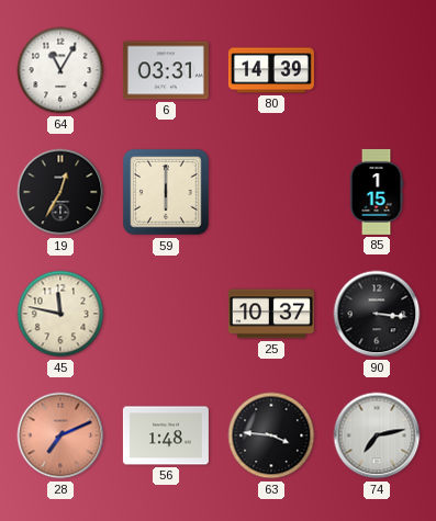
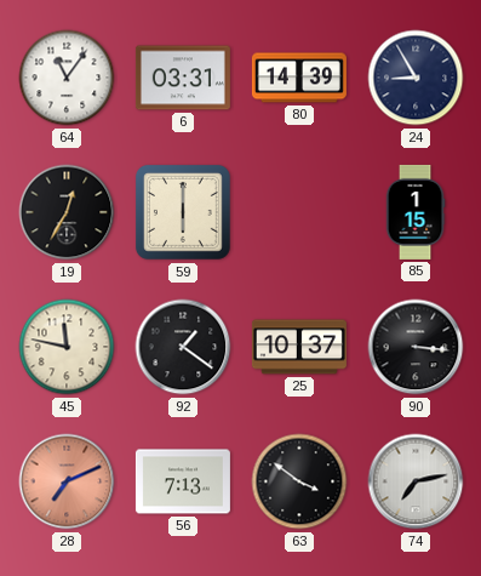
64: 11:05 -> 11:06
24: none -> 8:55
92: none -> 1:21
56: 1:48 -> 7:13
63: 3:46 -> 3:51
